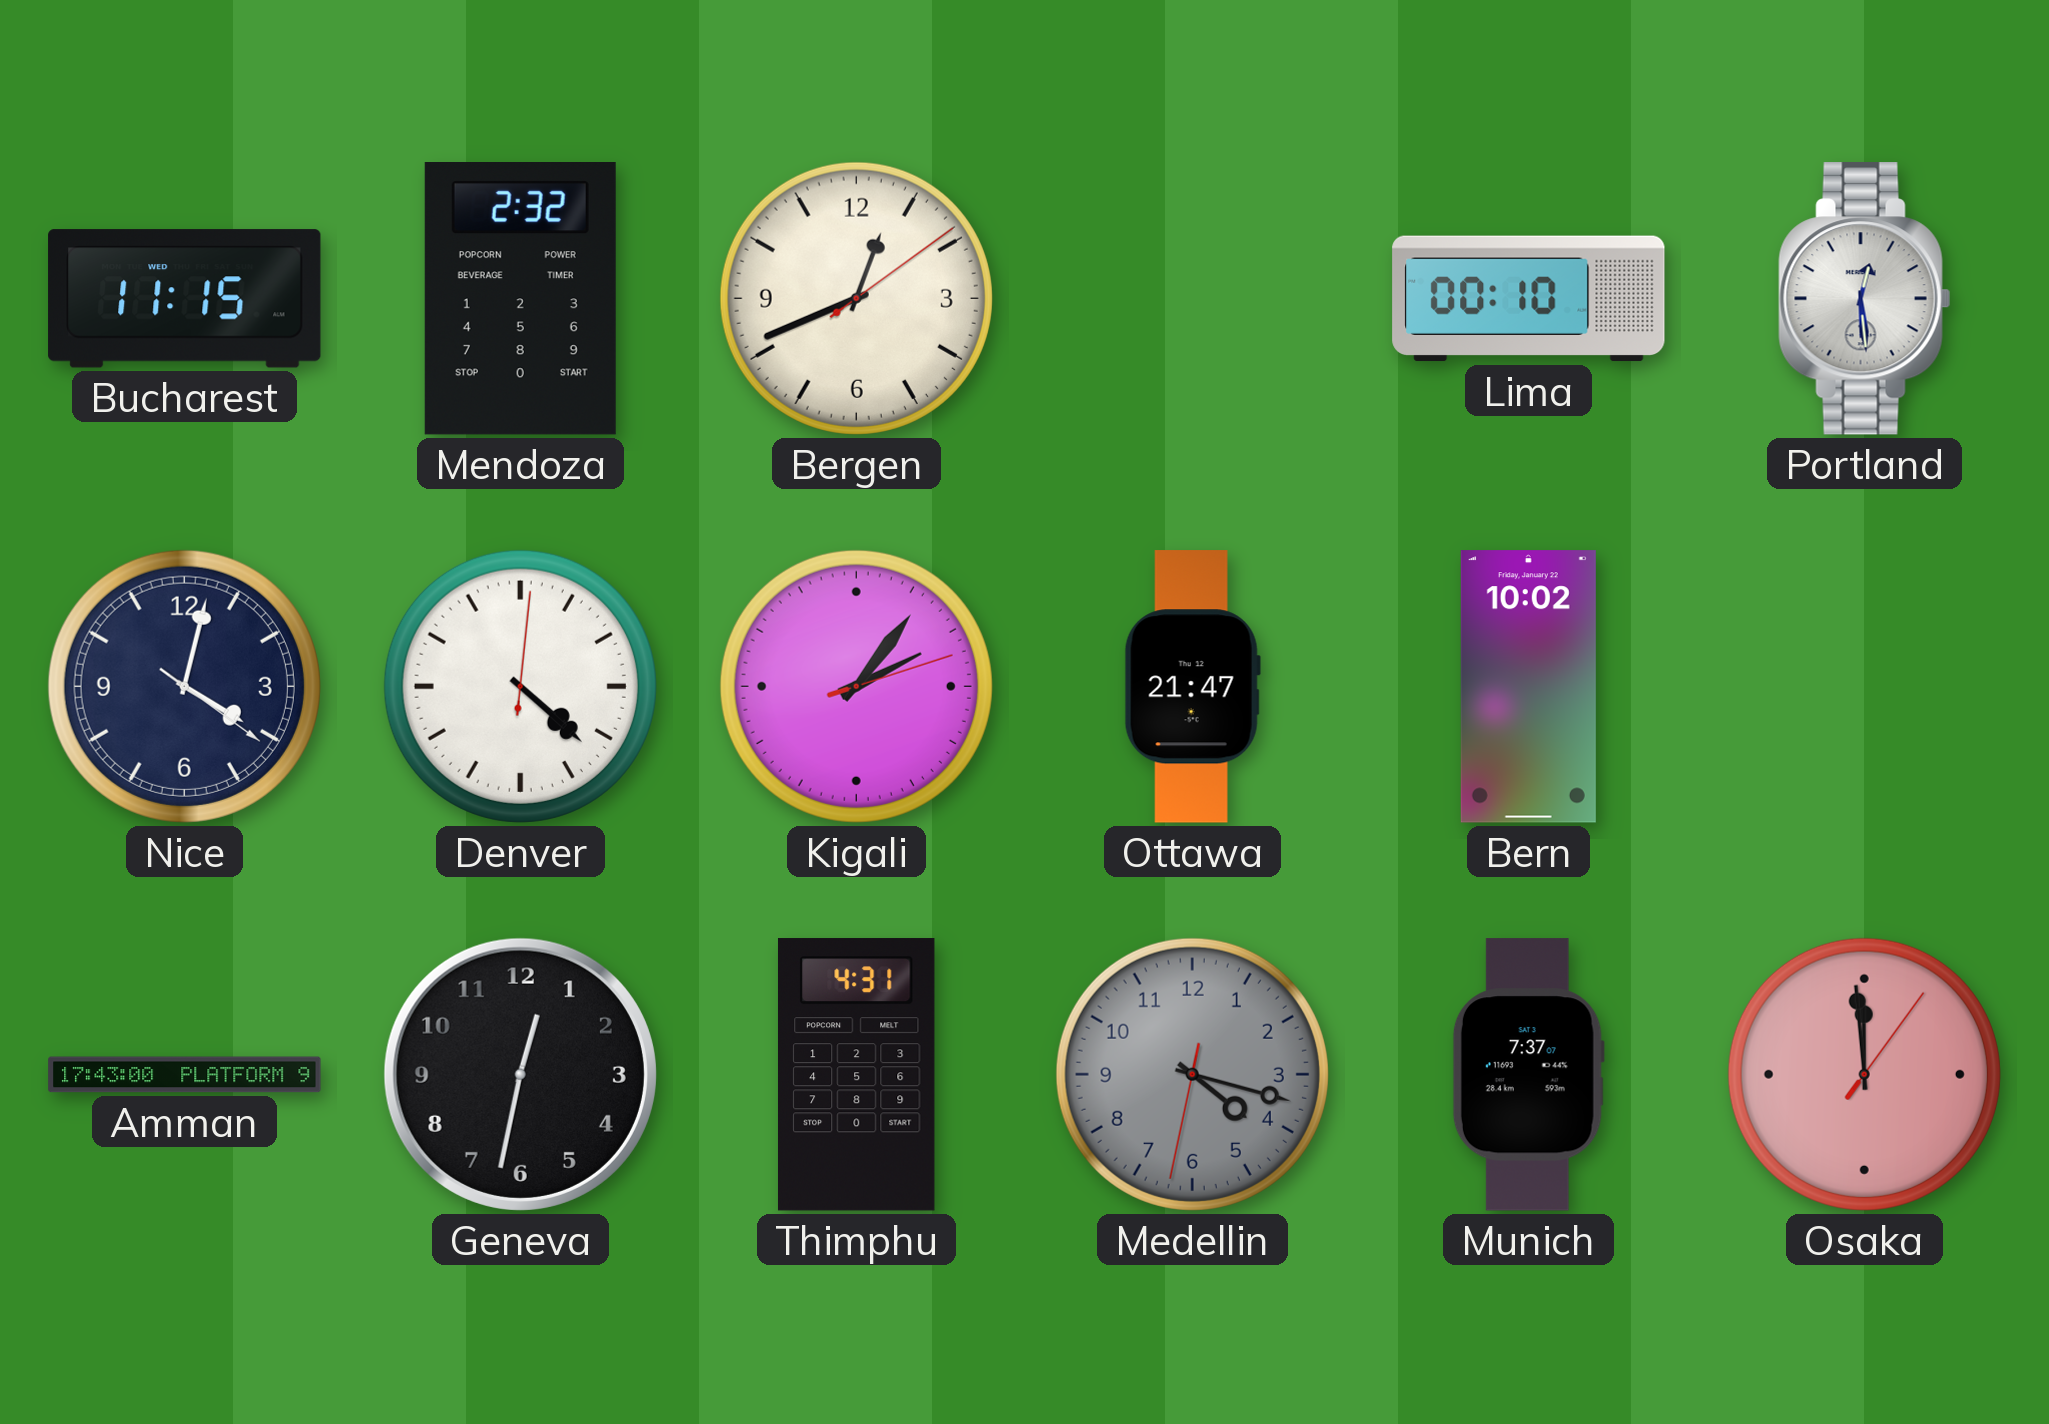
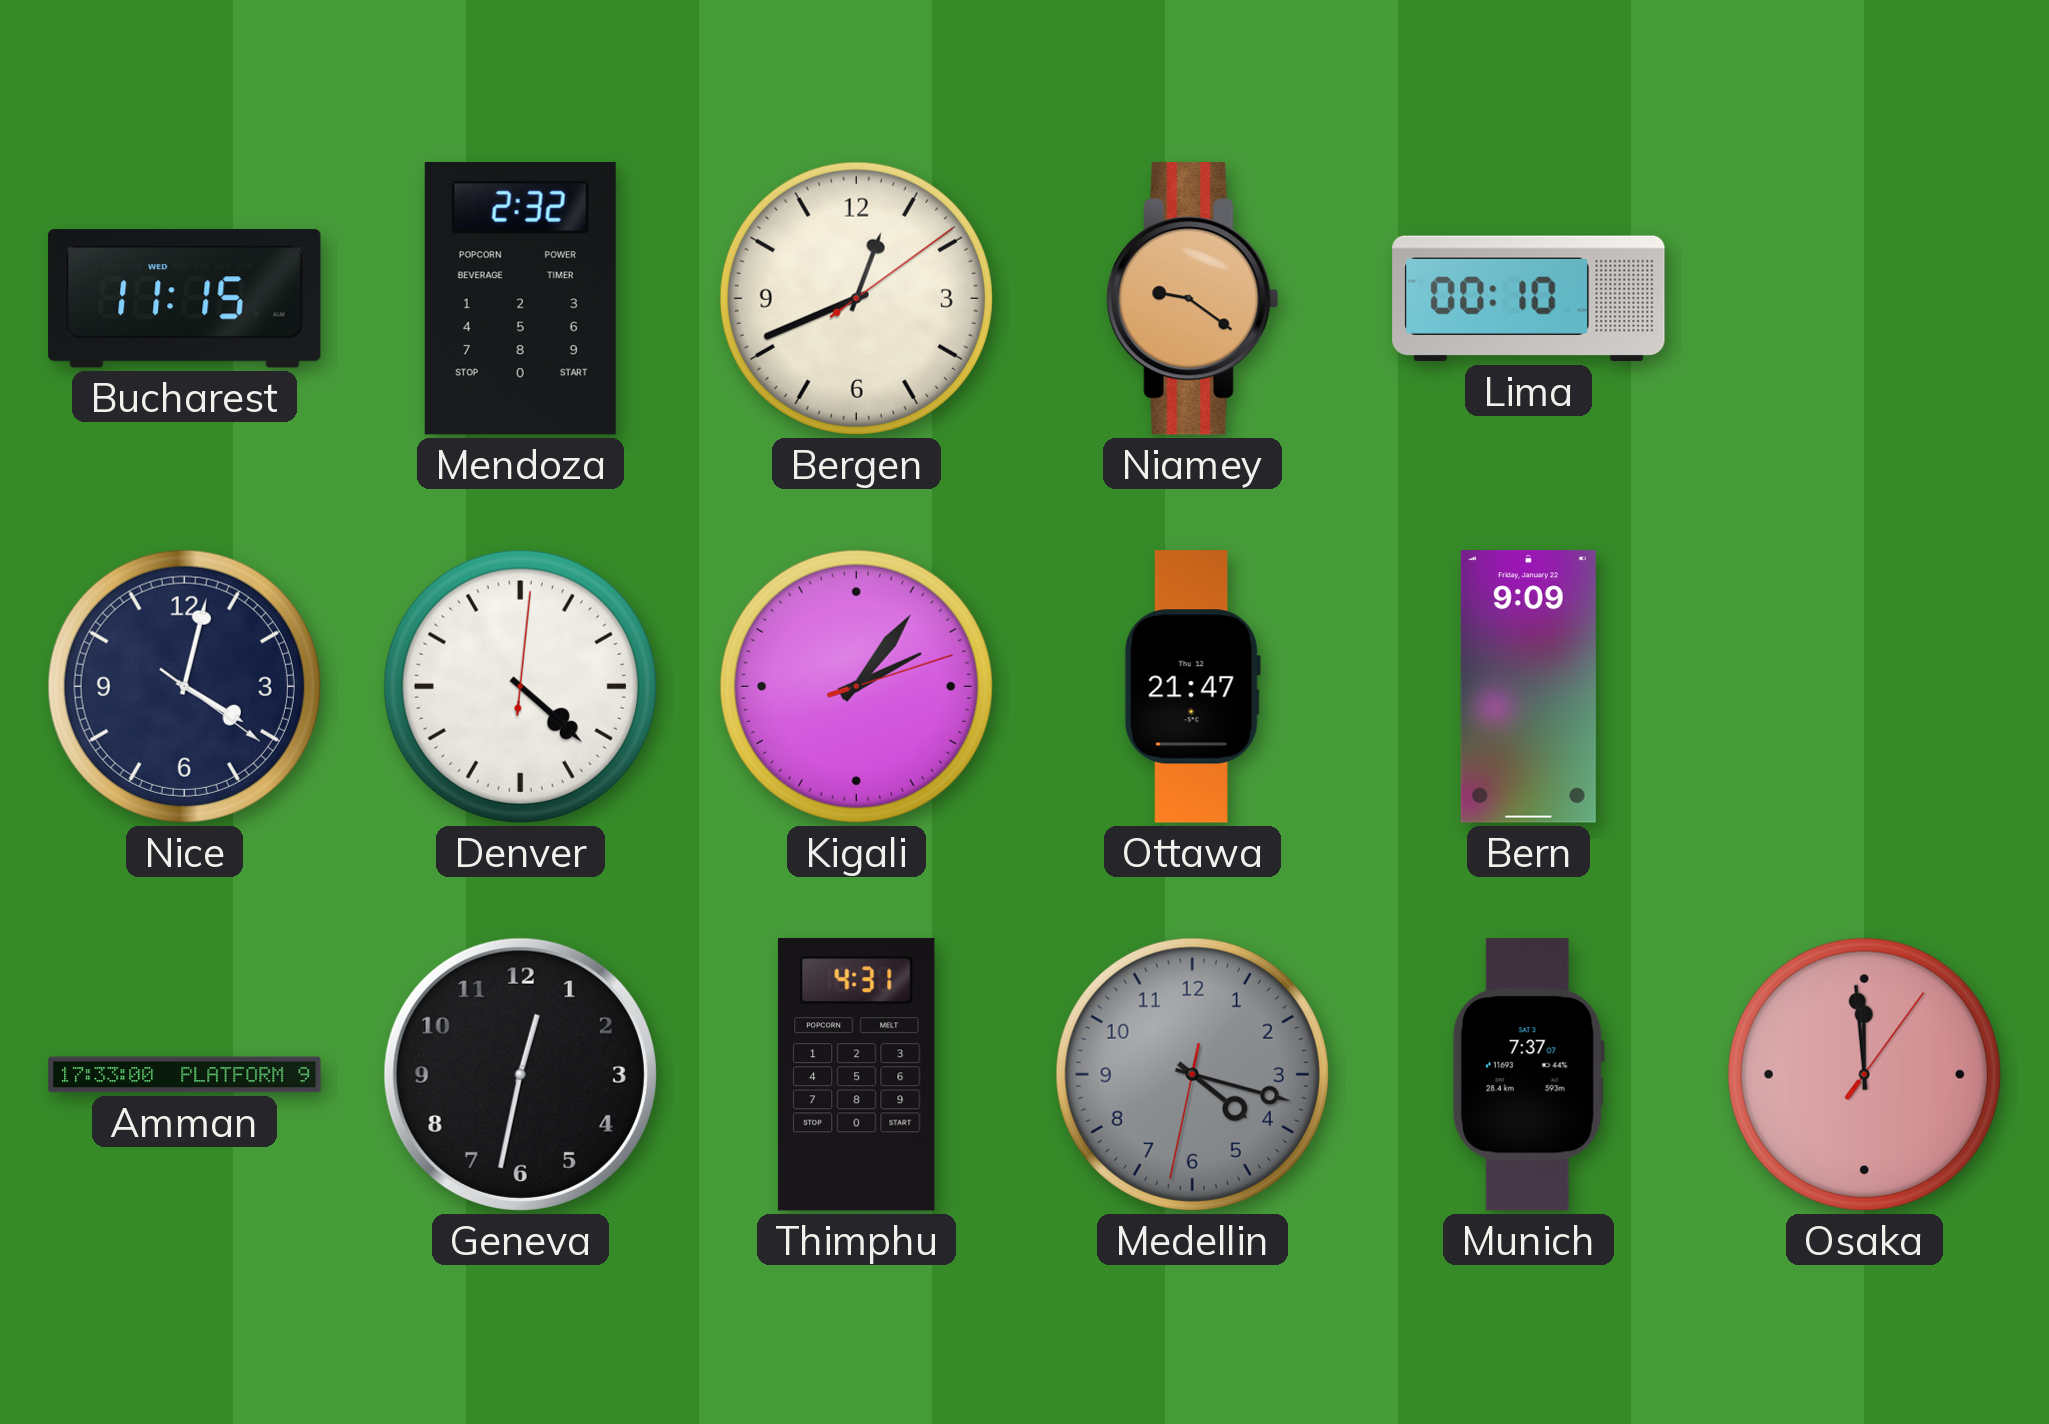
Niamey: none -> 9:21
Portland: 12:29 -> none
Bern: 10:02 -> 9:09
Amman: 17:43 -> 17:33
